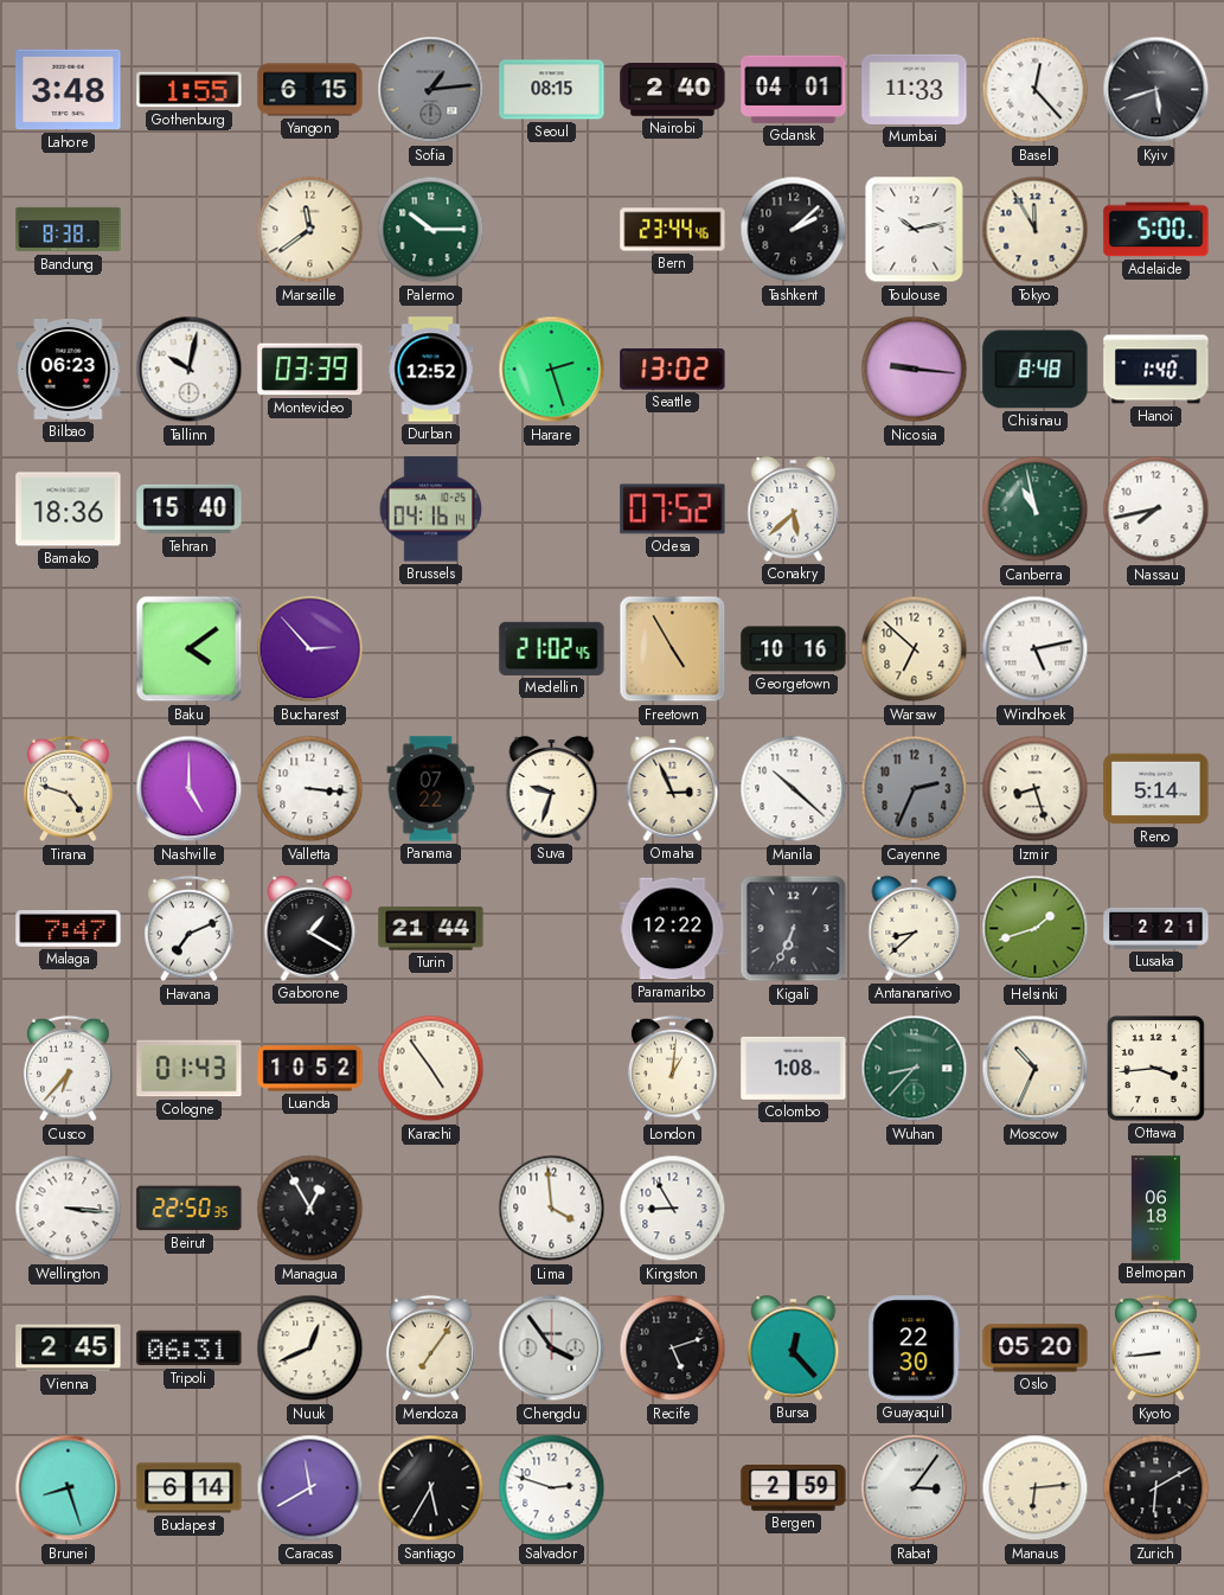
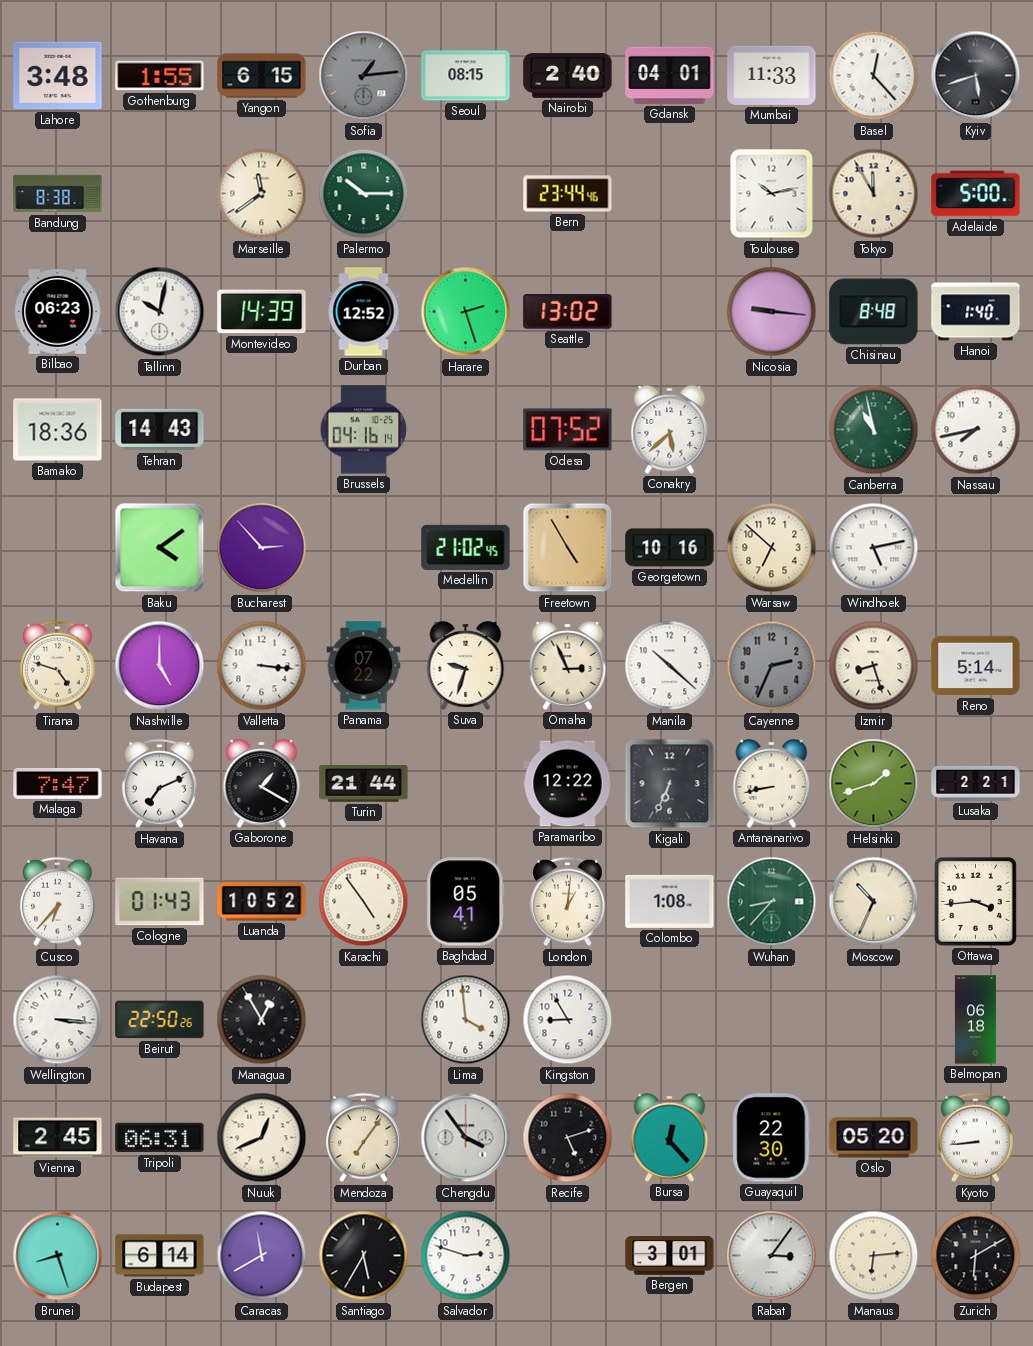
Tashkent: 2:08 -> none
Montevideo: 03:39 -> 14:39
Tehran: 15:40 -> 14:43
Antananarivo: 8:38 -> 8:43
Baghdad: none -> 05:41
Beirut: 22:50:35 -> 22:50:26
Bergen: 2:59 -> 3:01
